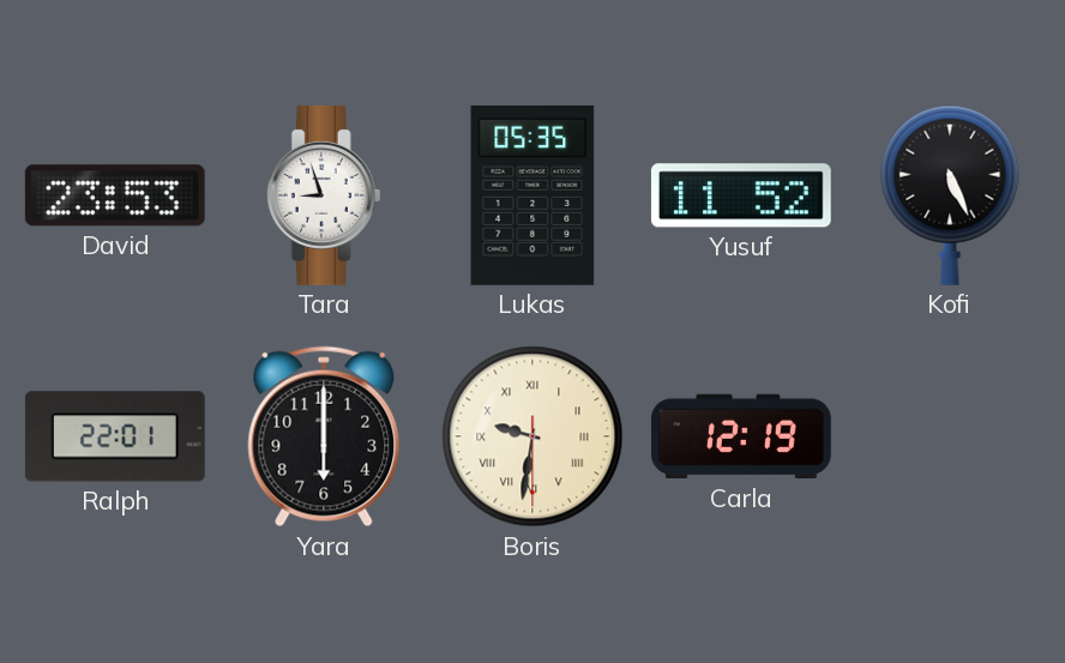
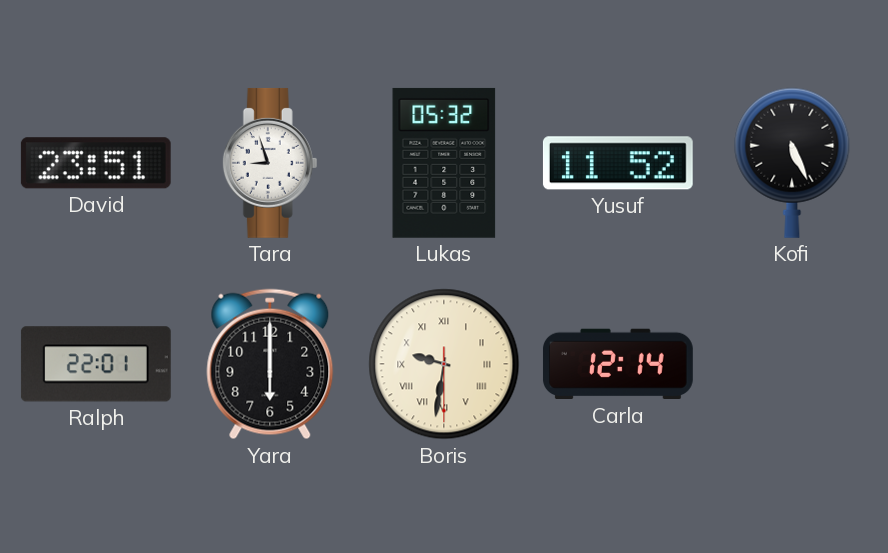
David: 23:53 -> 23:51
Lukas: 05:35 -> 05:32
Carla: 12:19 -> 12:14
